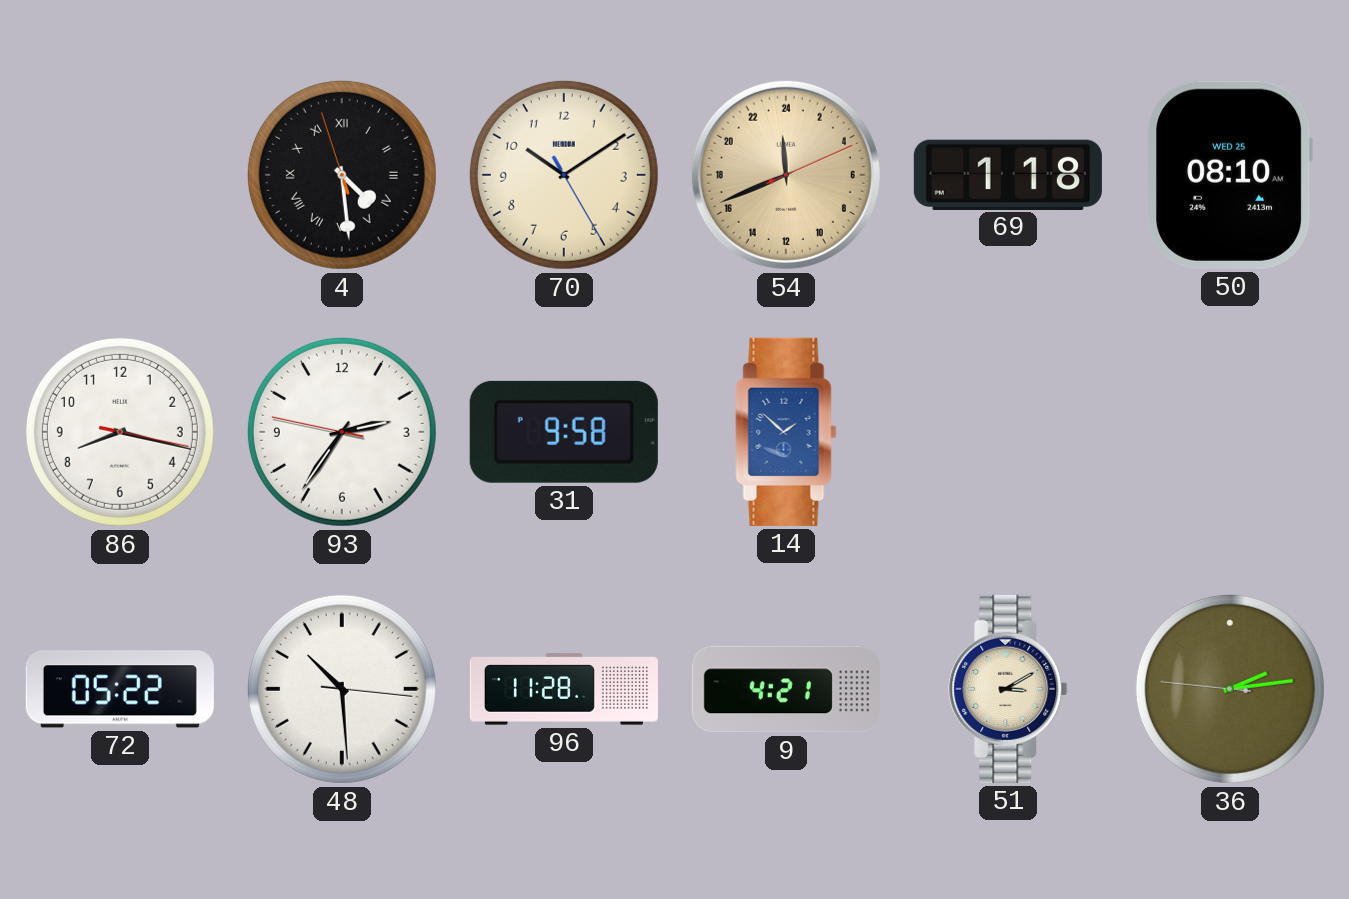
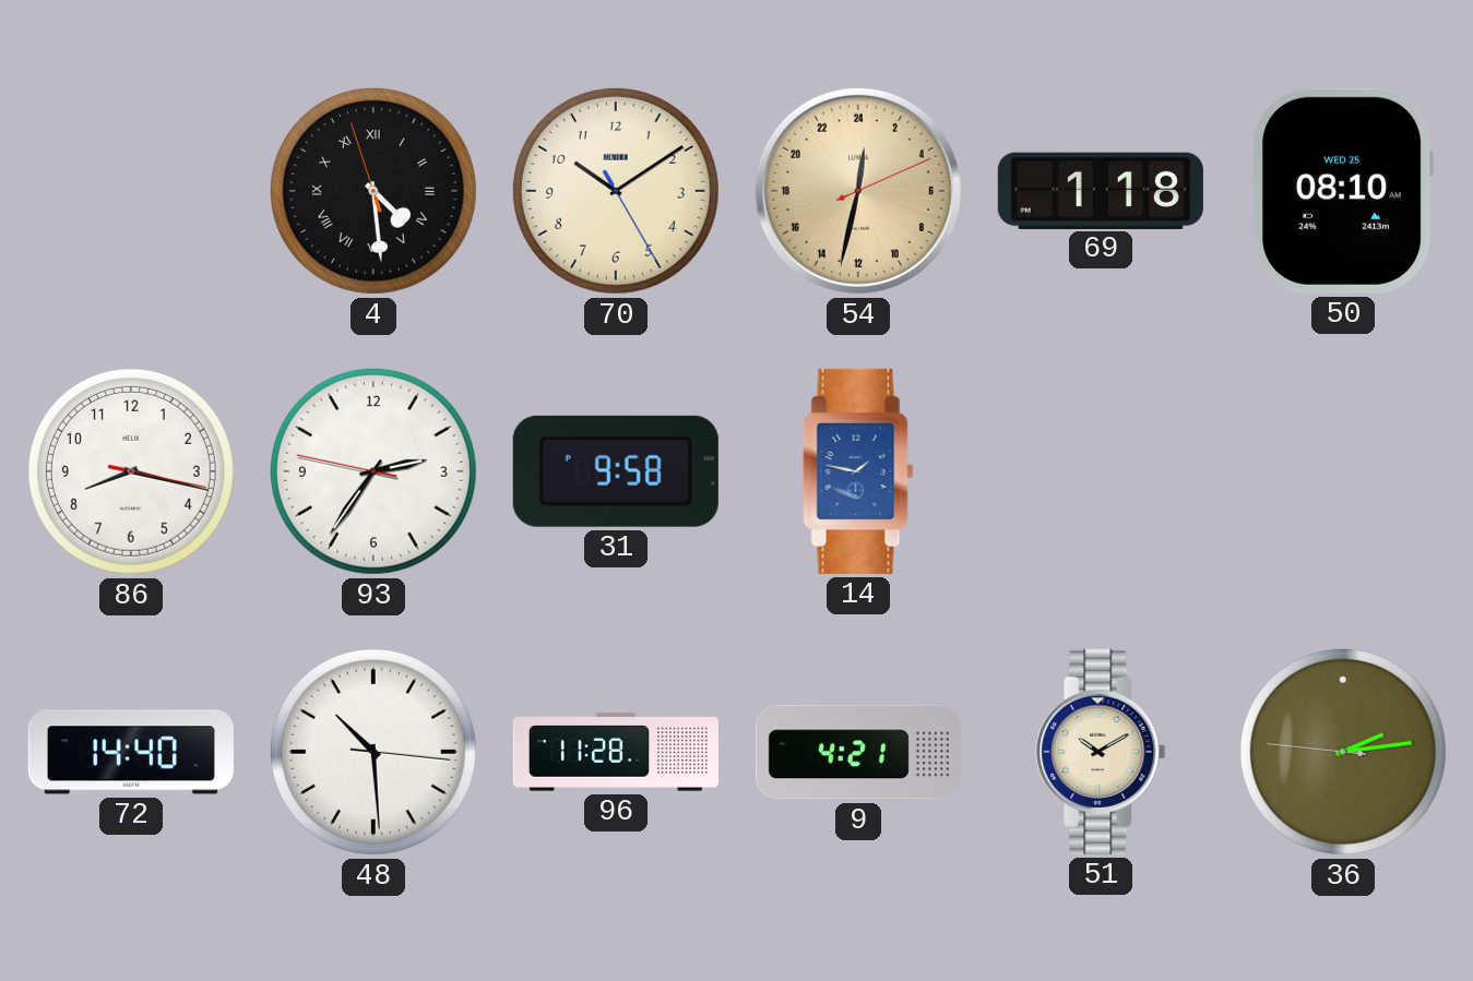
54: 23:41 -> 0:32
14: 1:52 -> 1:47
72: 05:22 -> 14:40
51: 3:10 -> 10:10
